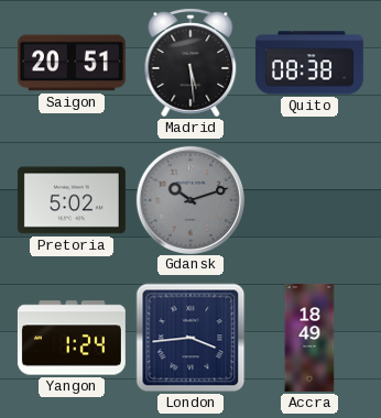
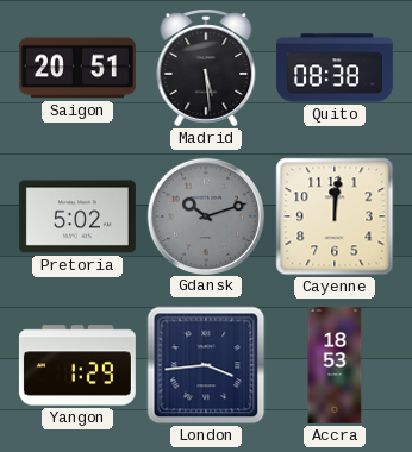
Cayenne: none -> 12:01
Yangon: 1:24 -> 1:29
Accra: 18:49 -> 18:53
